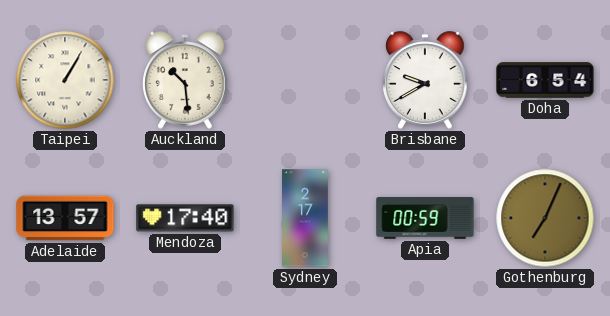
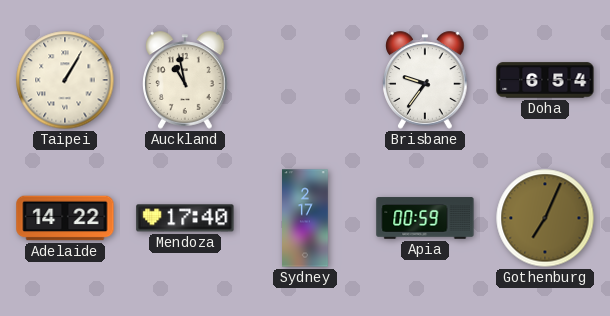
Auckland: 10:29 -> 10:58
Brisbane: 9:40 -> 9:36
Adelaide: 13:57 -> 14:22
